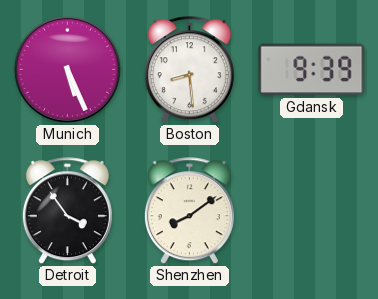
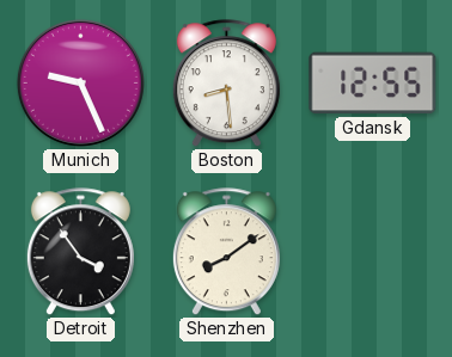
Munich: 5:26 -> 9:26
Gdansk: 9:39 -> 12:55
